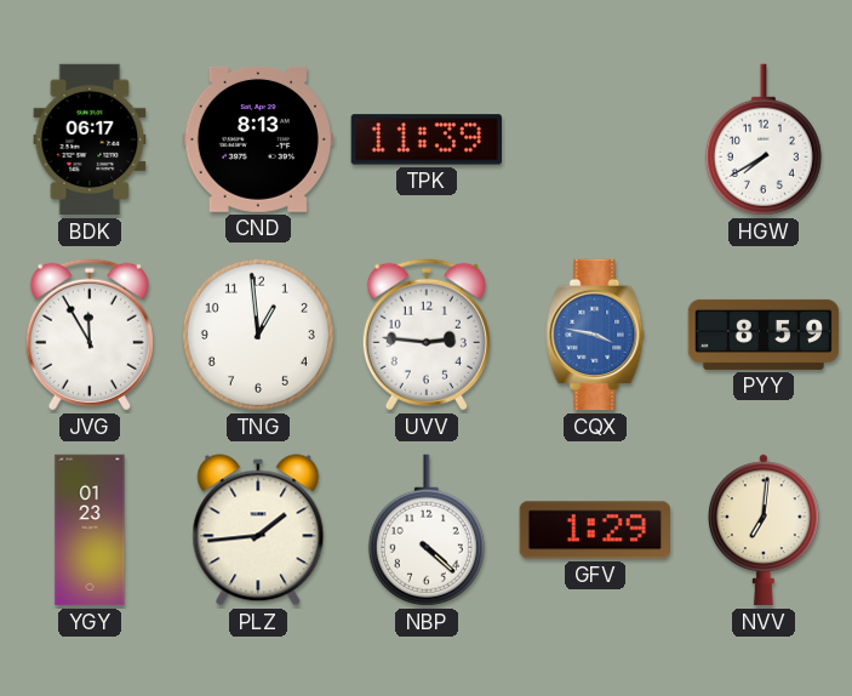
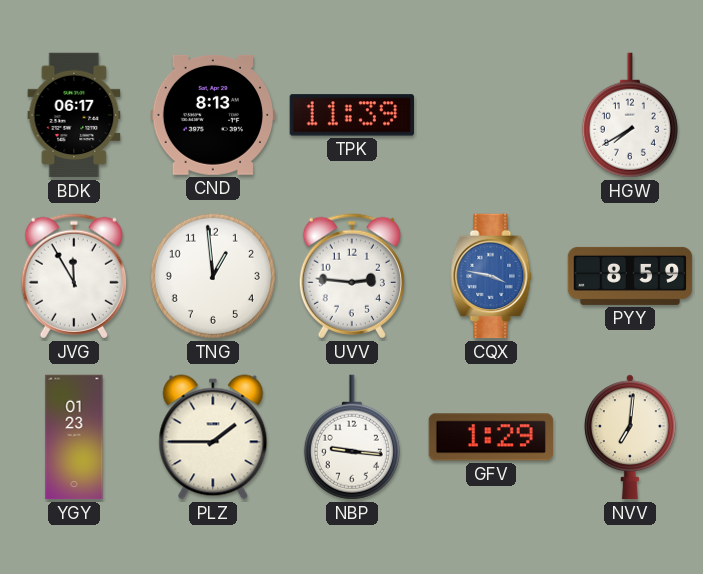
PLZ: 1:44 -> 1:45
NBP: 4:22 -> 9:16
